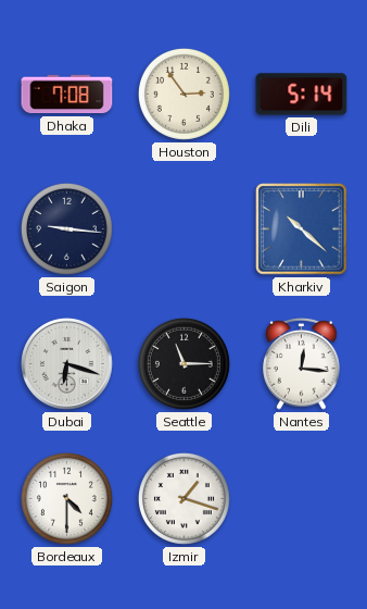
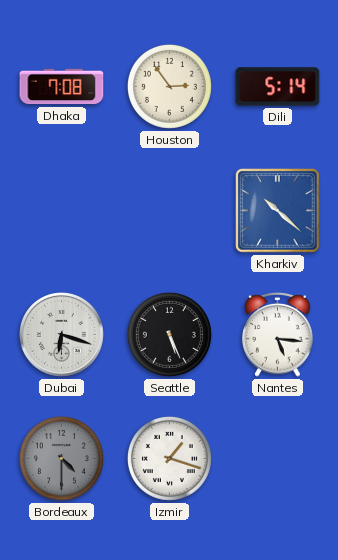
Saigon: 9:16 -> none
Seattle: 11:15 -> 5:26
Nantes: 12:16 -> 5:16
Bordeaux dial: white -> grey
